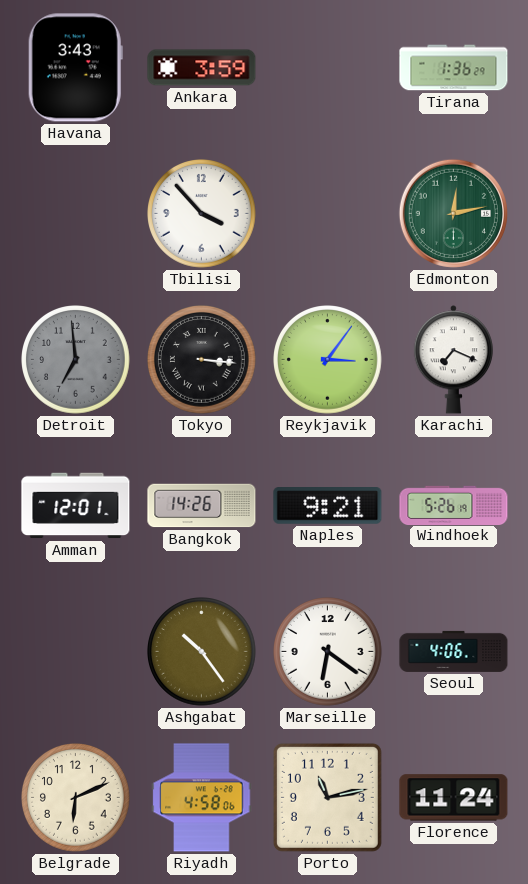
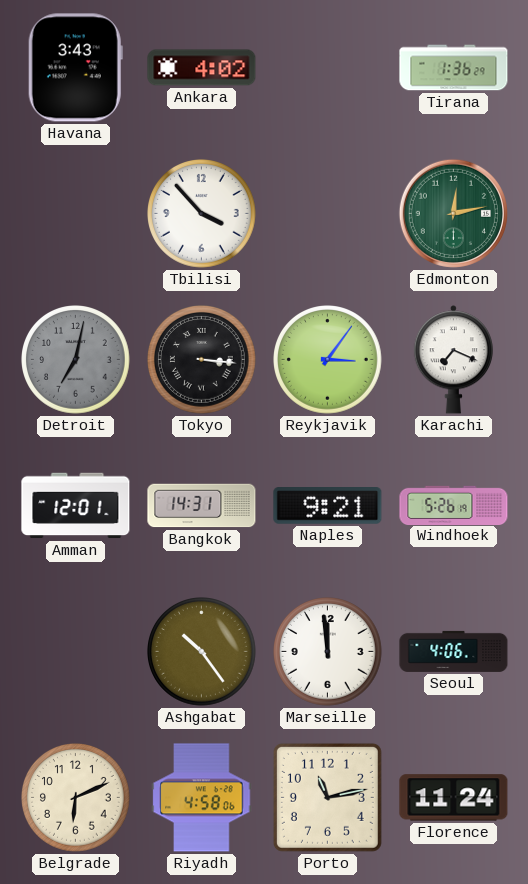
Ankara: 3:59 -> 4:02
Detroit: 6:59 -> 7:02
Bangkok: 14:26 -> 14:31
Marseille: 6:21 -> 11:59
